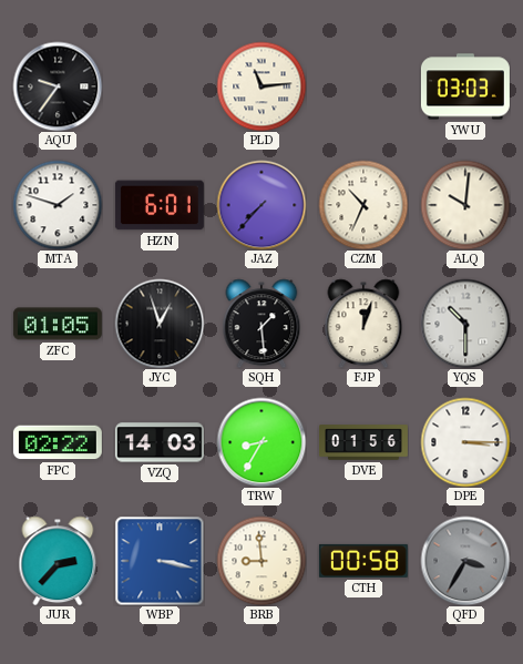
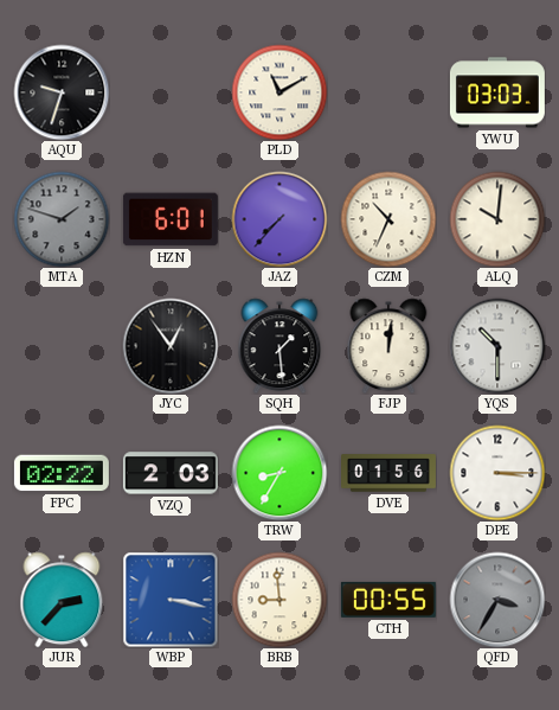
AQU: 9:36 -> 9:33
PLD: 11:14 -> 11:10
MTA dial: white -> grey
ZFC: 01:05 -> none
JYC: 12:57 -> 12:54
FJP: 12:03 -> 12:01
VZQ: 14:03 -> 2:03
CTH: 00:58 -> 00:55
